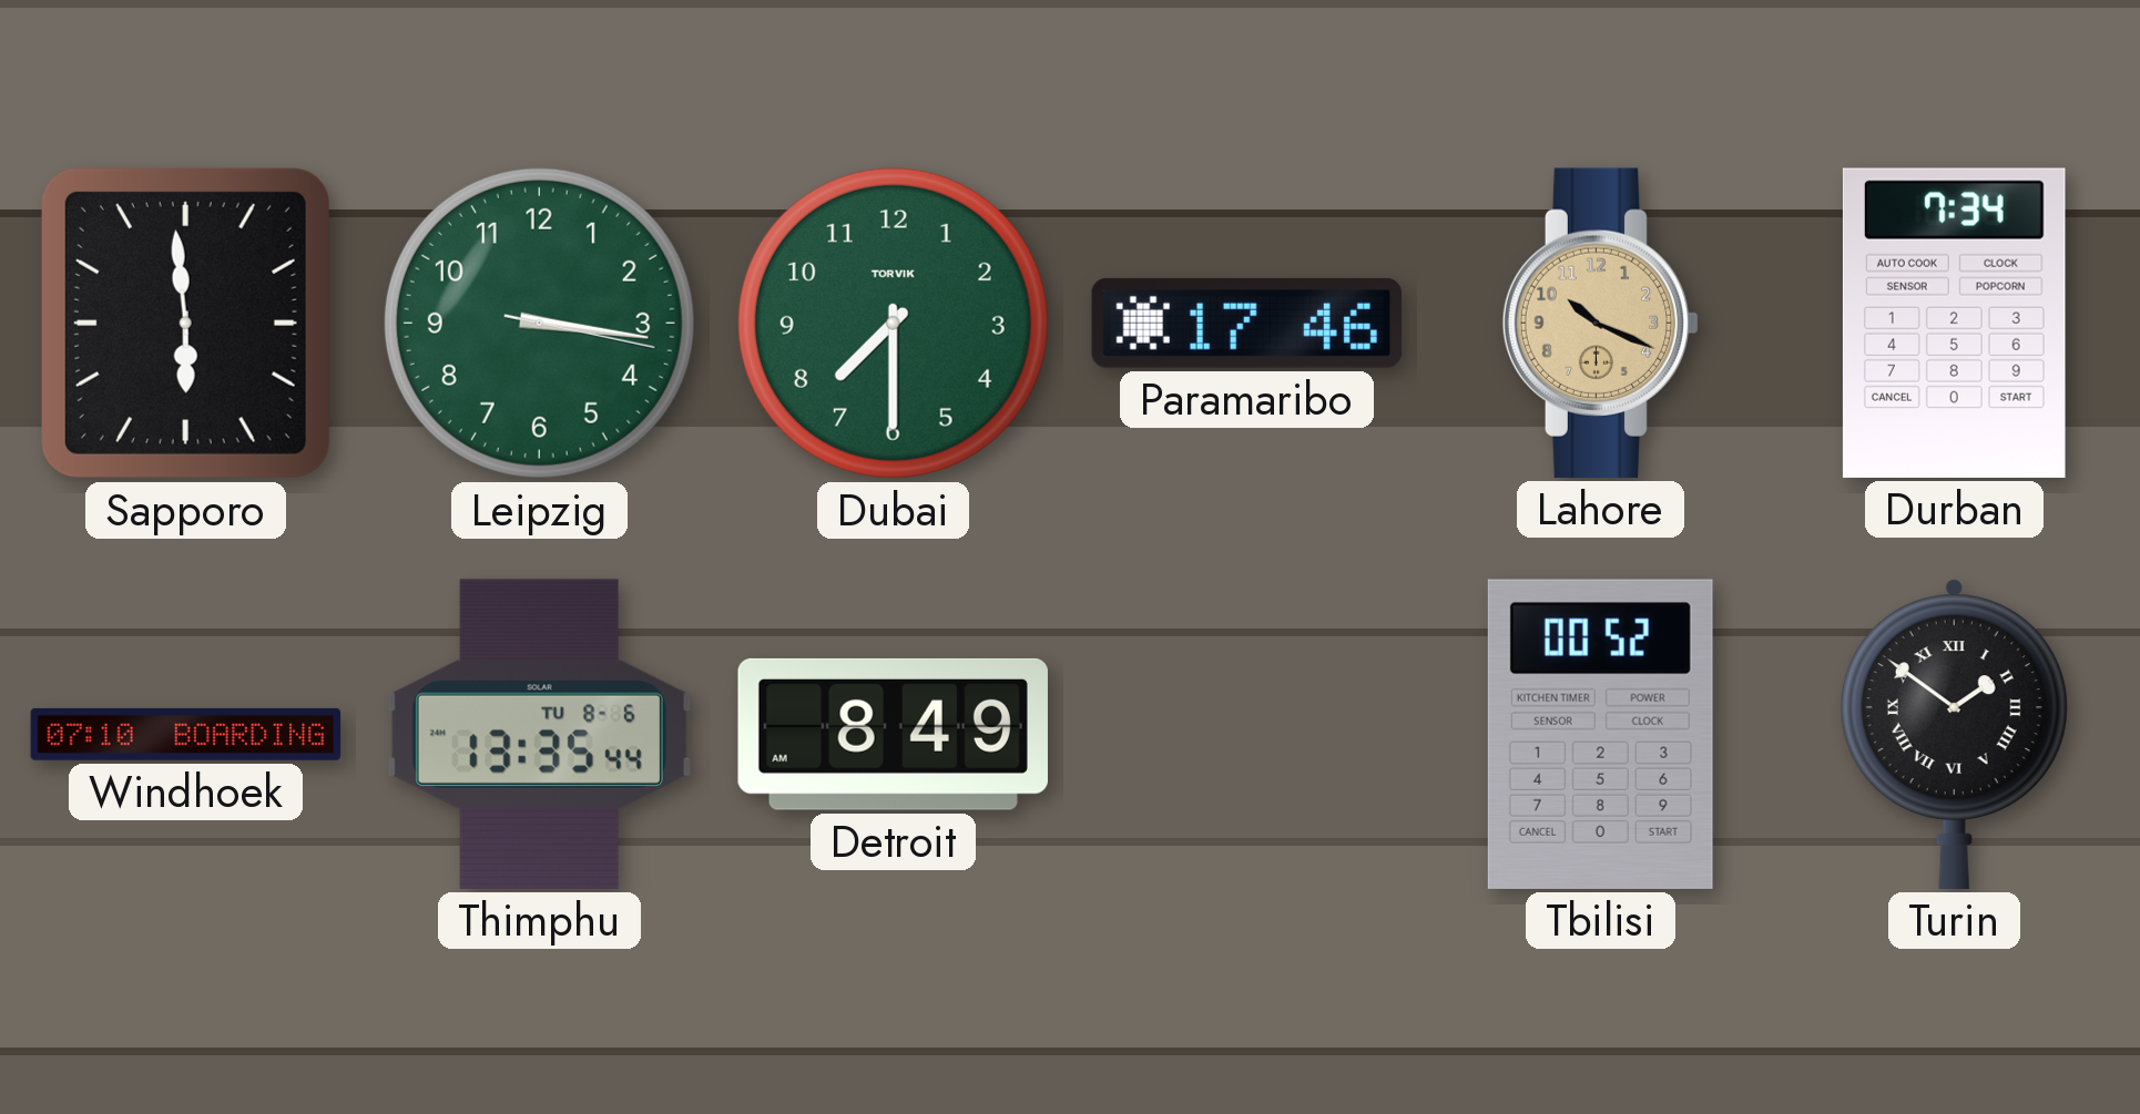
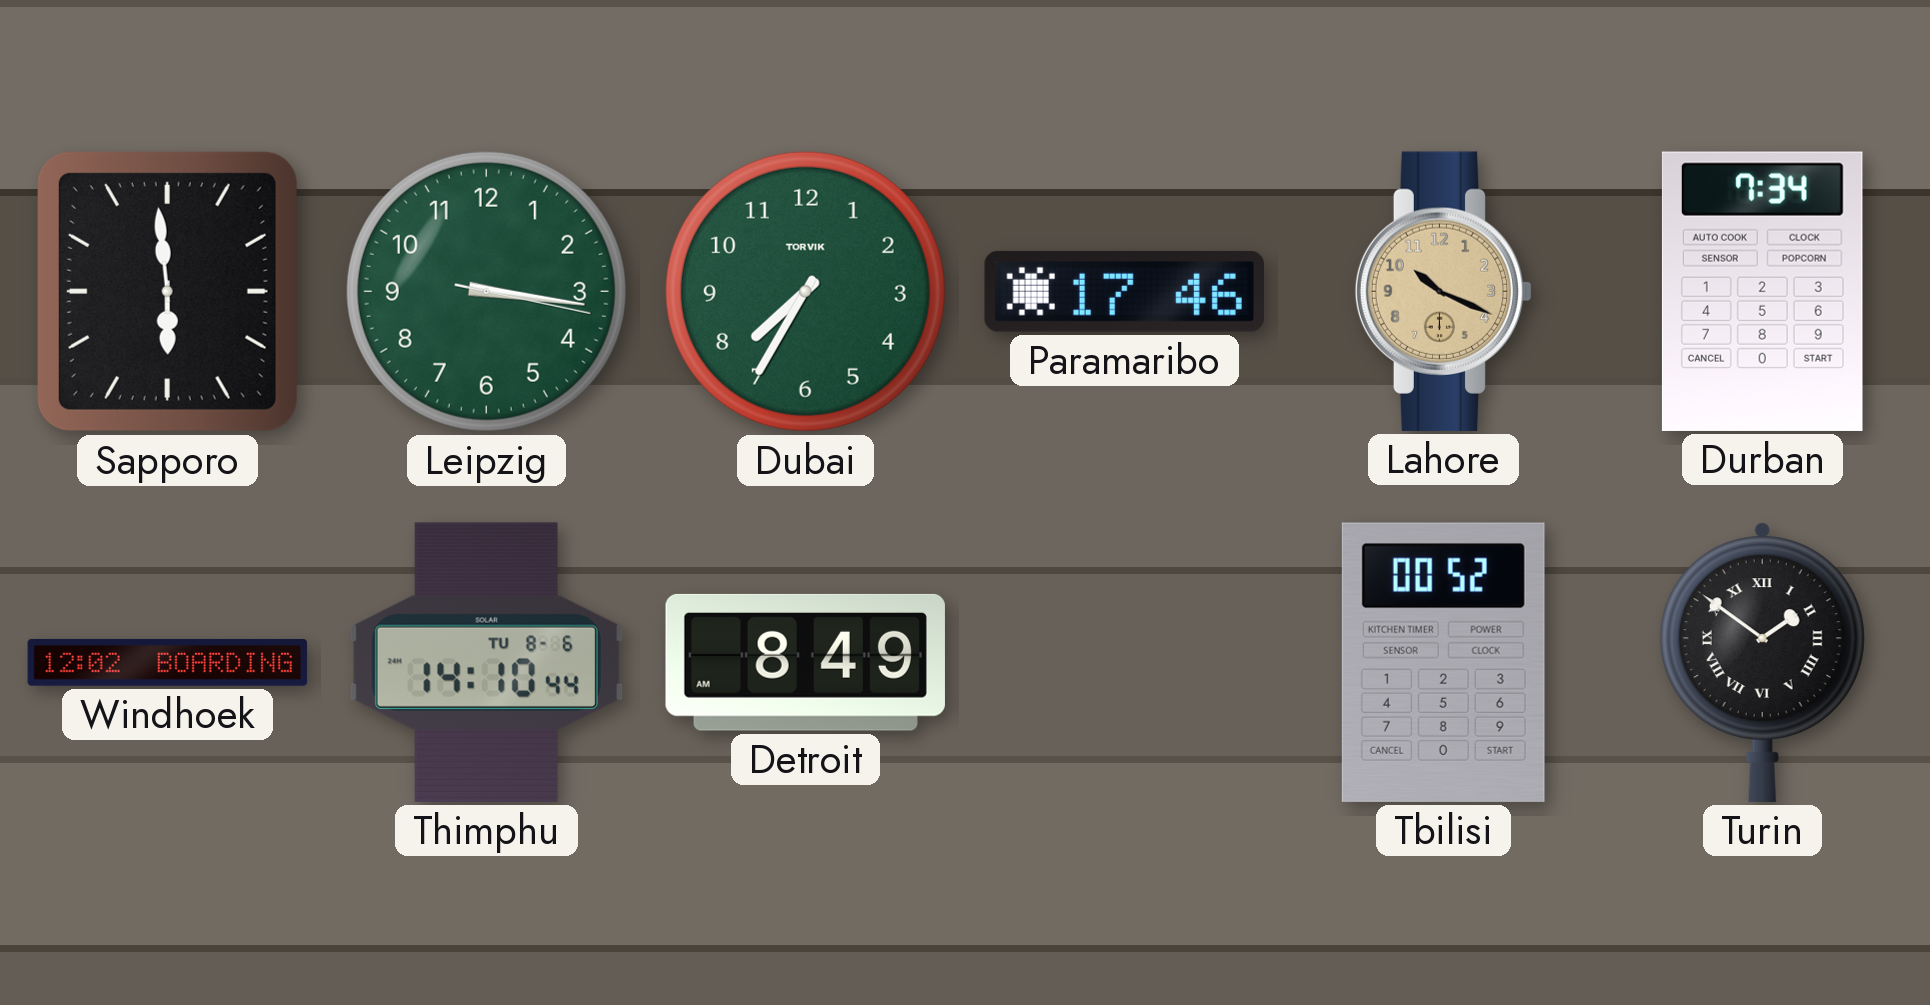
Dubai: 7:30 -> 7:35
Windhoek: 07:10 -> 12:02
Thimphu: 13:35 -> 14:10
